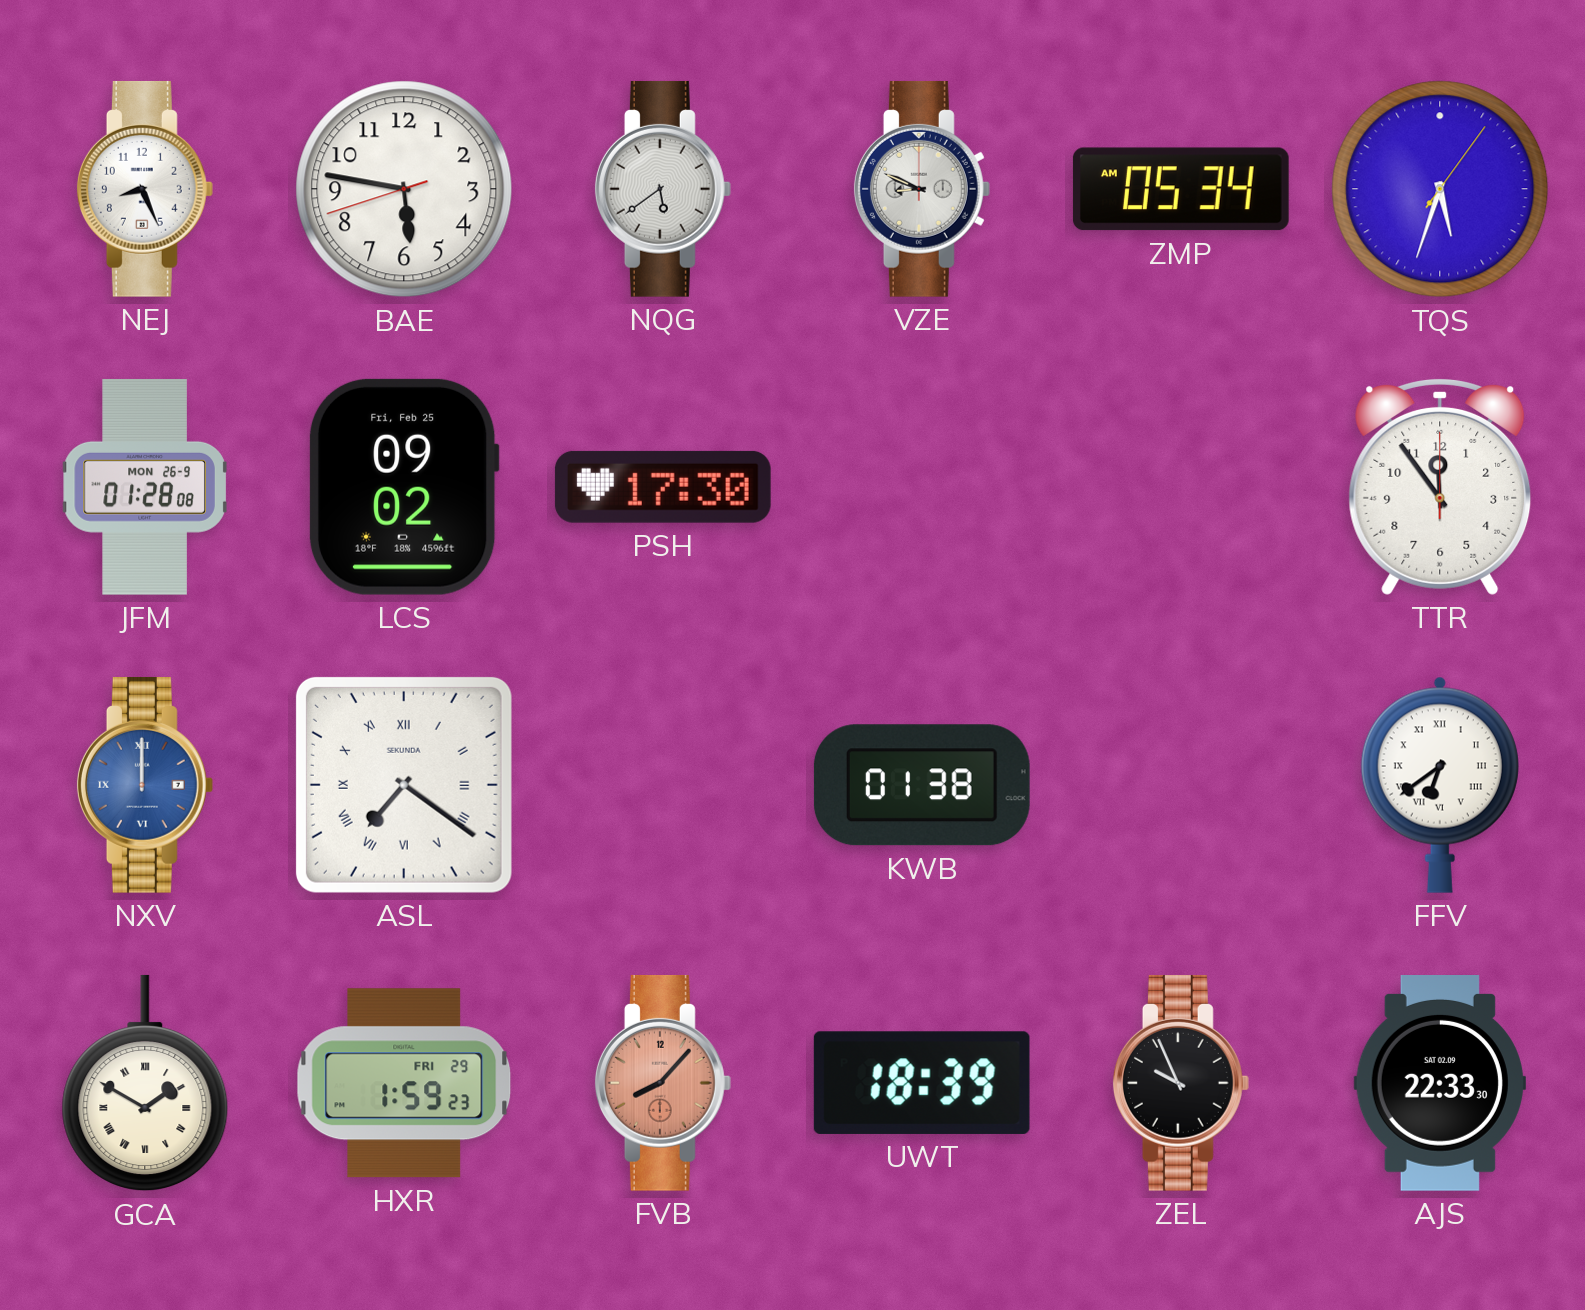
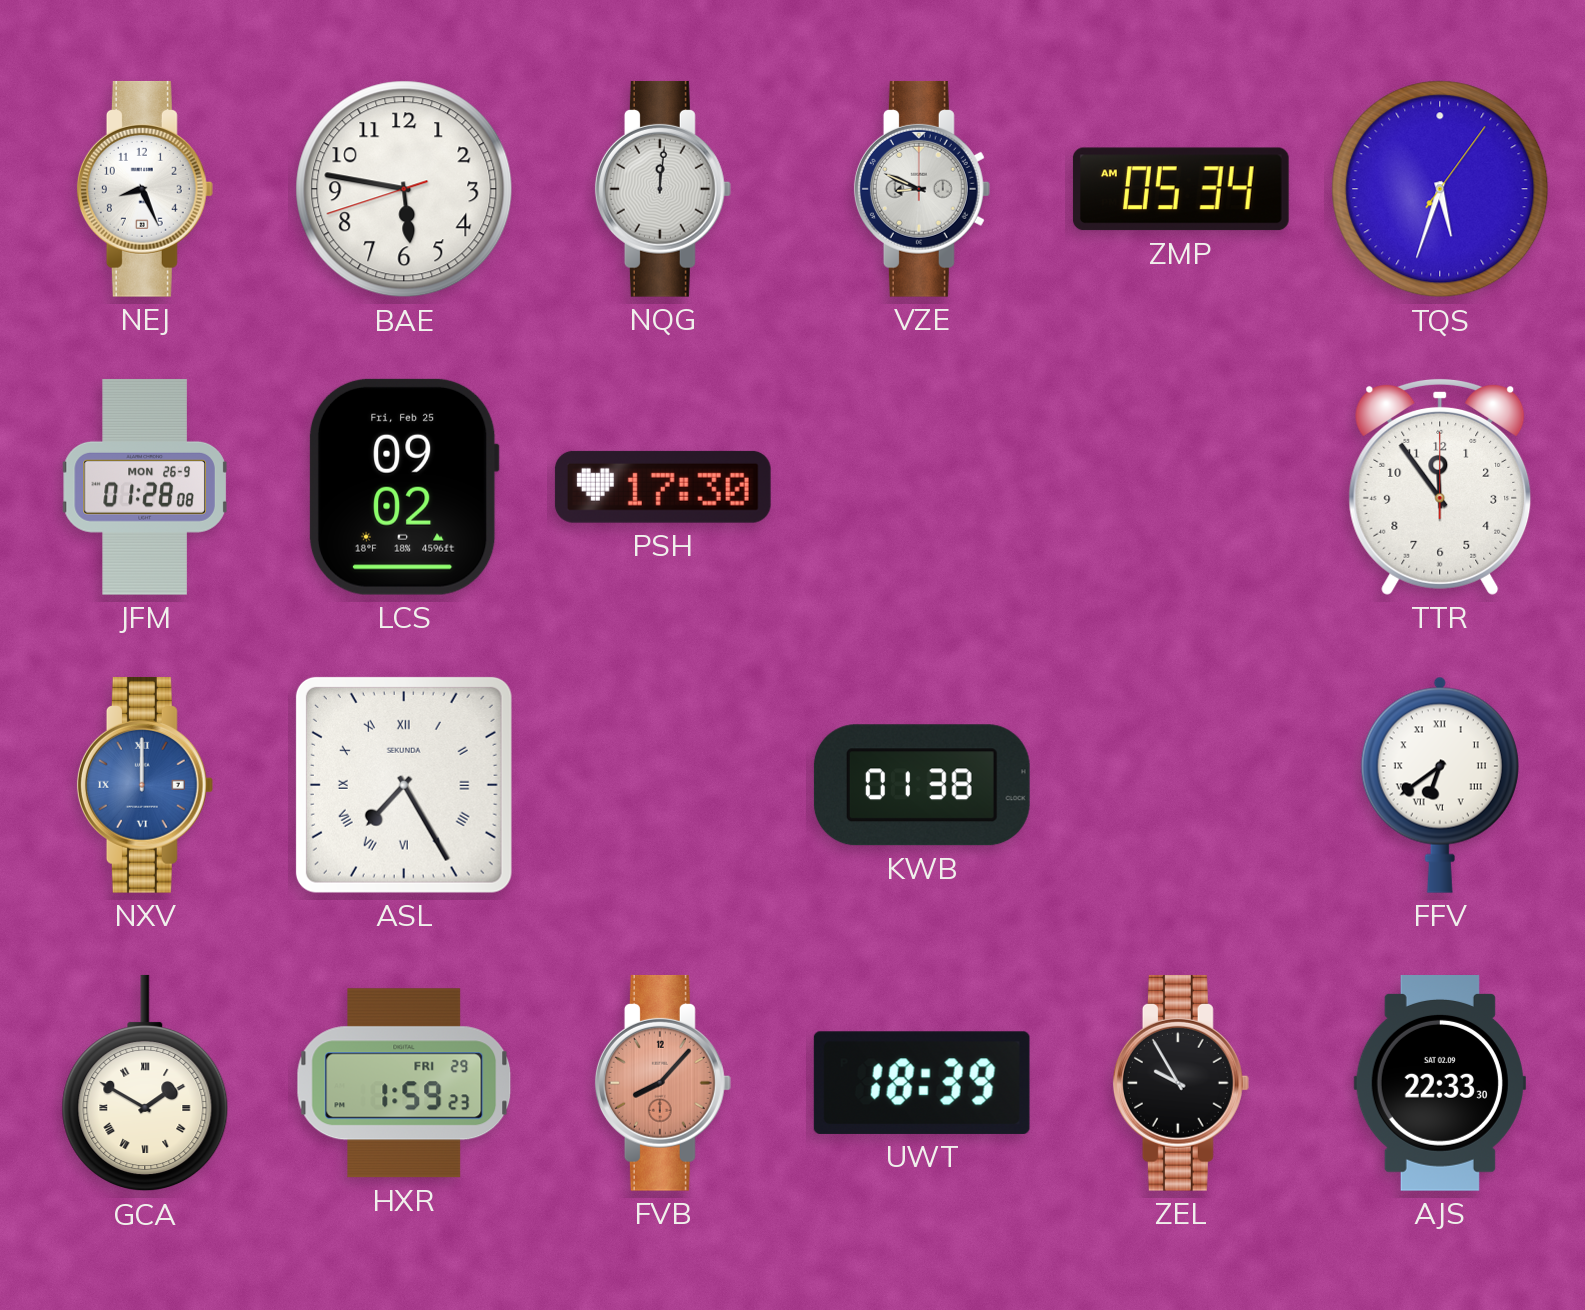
NQG: 5:39 -> 12:01
ASL: 7:21 -> 7:25
ZEL: 9:56 -> 9:55
